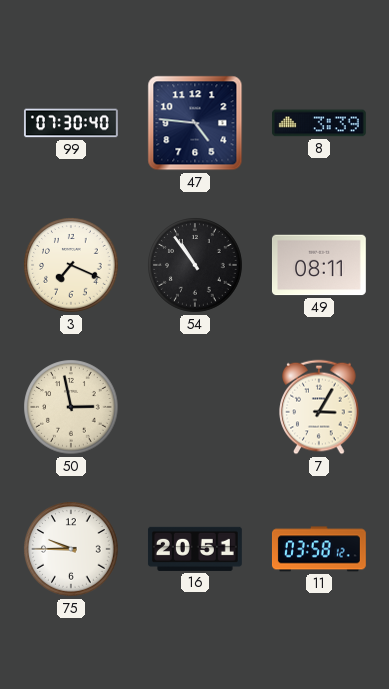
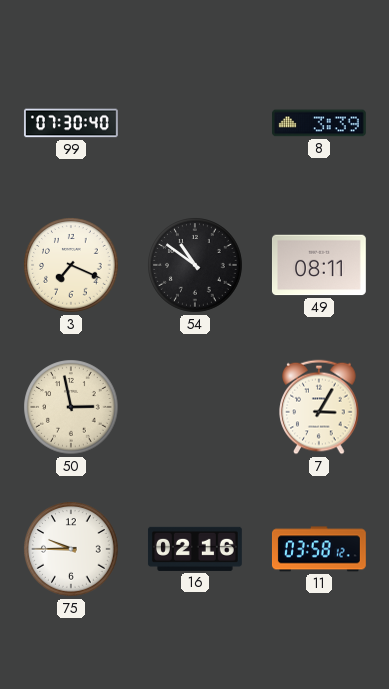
47: 4:46 -> none
54: 10:54 -> 10:51
16: 20:51 -> 02:16
